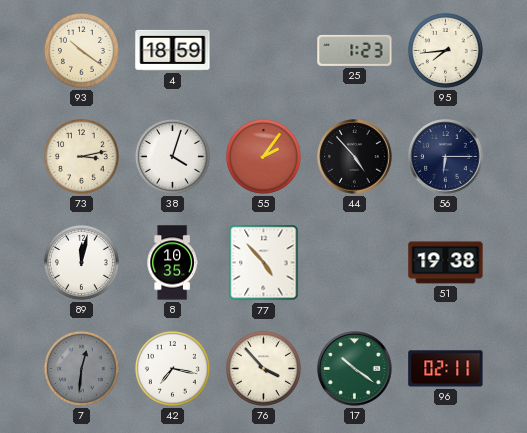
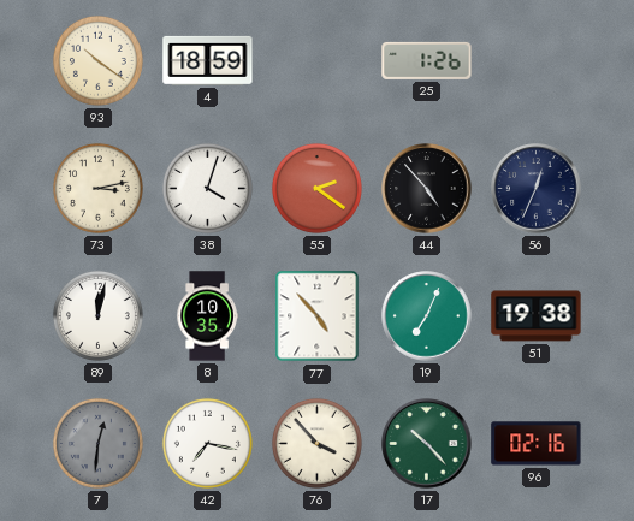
25: 1:23 -> 1:26
95: 7:44 -> none
55: 2:06 -> 2:21
56: 6:15 -> 12:34
19: none -> 7:04
17: 10:21 -> 10:23
96: 02:11 -> 02:16
